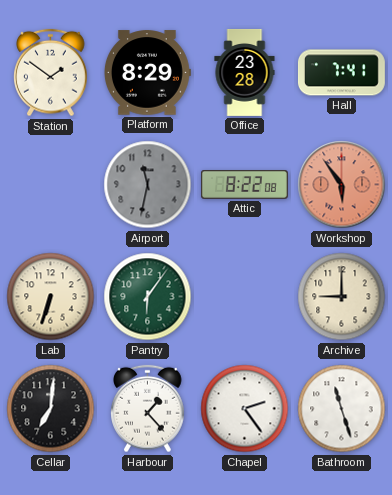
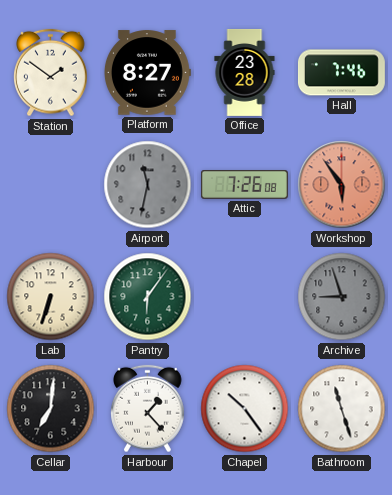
Platform: 8:29 -> 8:27
Hall: 7:41 -> 7:46
Attic: 8:22 -> 7:26
Archive: 9:00 -> 8:57
Archive dial: cream -> grey
Chapel: 2:24 -> 10:24
